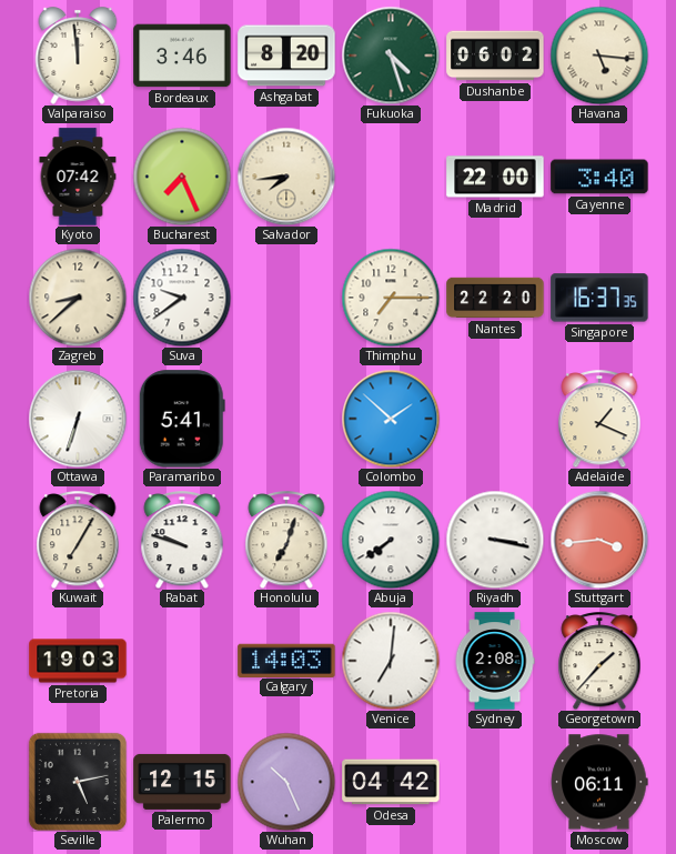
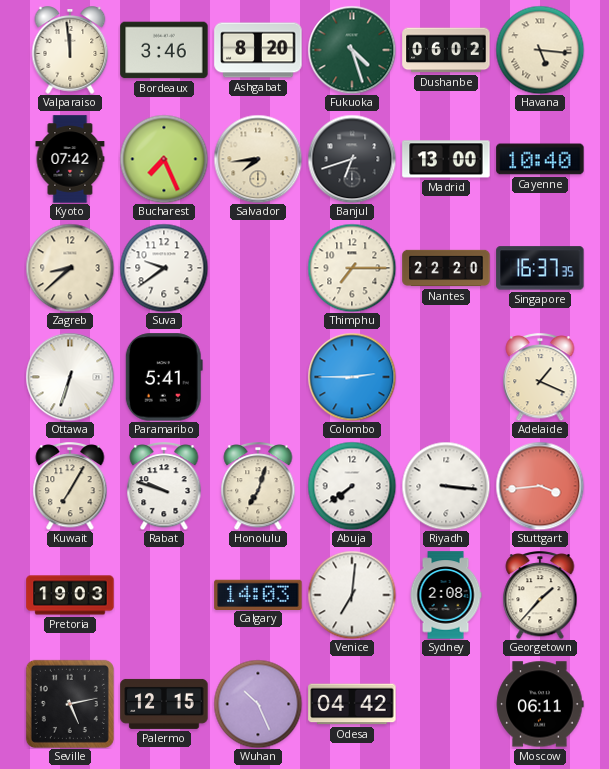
Banjul: none -> 6:42
Madrid: 22:00 -> 13:00
Cayenne: 3:40 -> 10:40
Colombo: 1:52 -> 2:45
Riyadh: 3:17 -> 3:16
